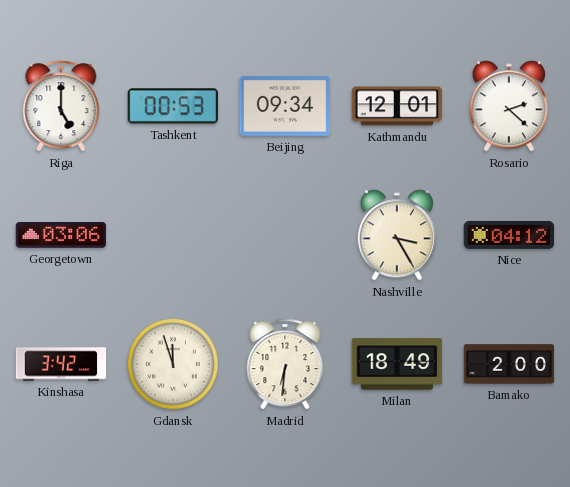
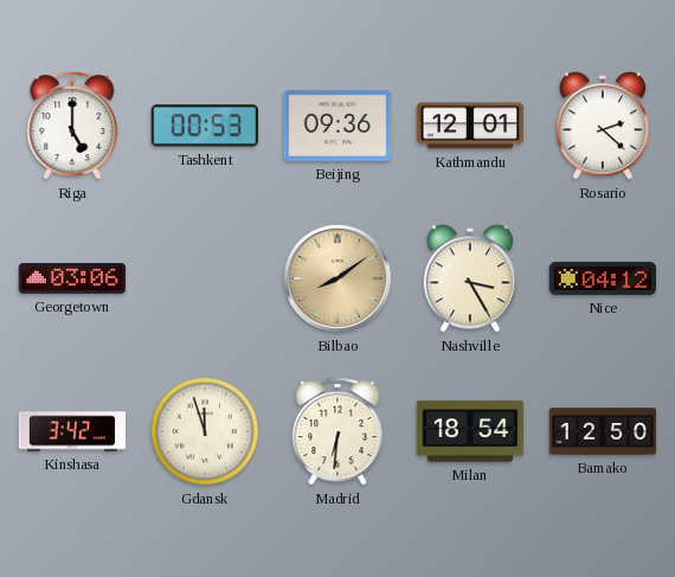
Beijing: 09:34 -> 09:36
Bilbao: none -> 8:09
Milan: 18:49 -> 18:54
Bamako: 2:00 -> 12:50
